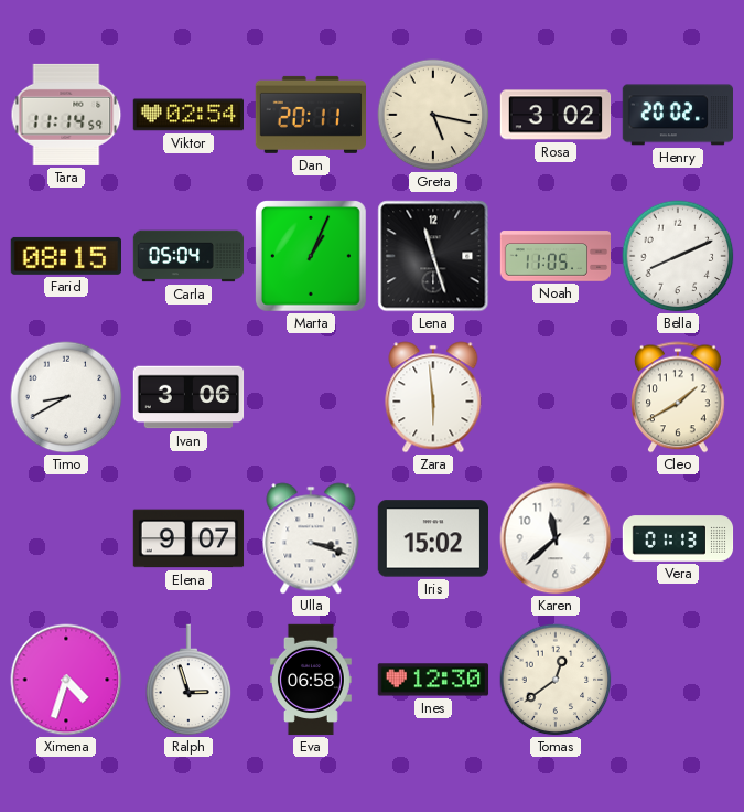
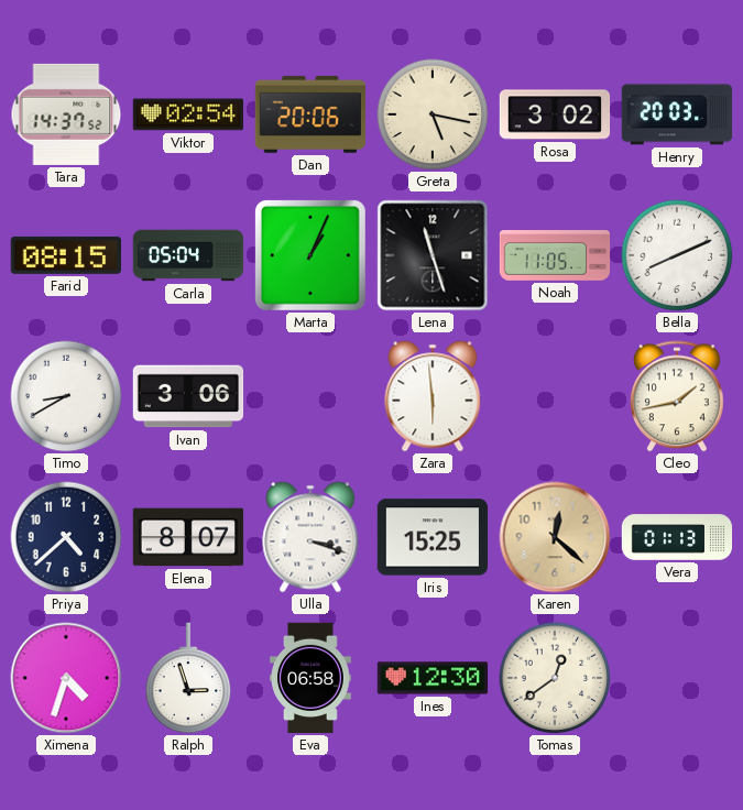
Tara: 11:14 -> 14:37
Dan: 20:11 -> 20:06
Henry: 20:02 -> 20:03
Cleo: 1:40 -> 1:43
Priya: none -> 4:38
Elena: 9:07 -> 8:07
Iris: 15:02 -> 15:25
Karen: 11:38 -> 12:22
Karen dial: white -> champagne
